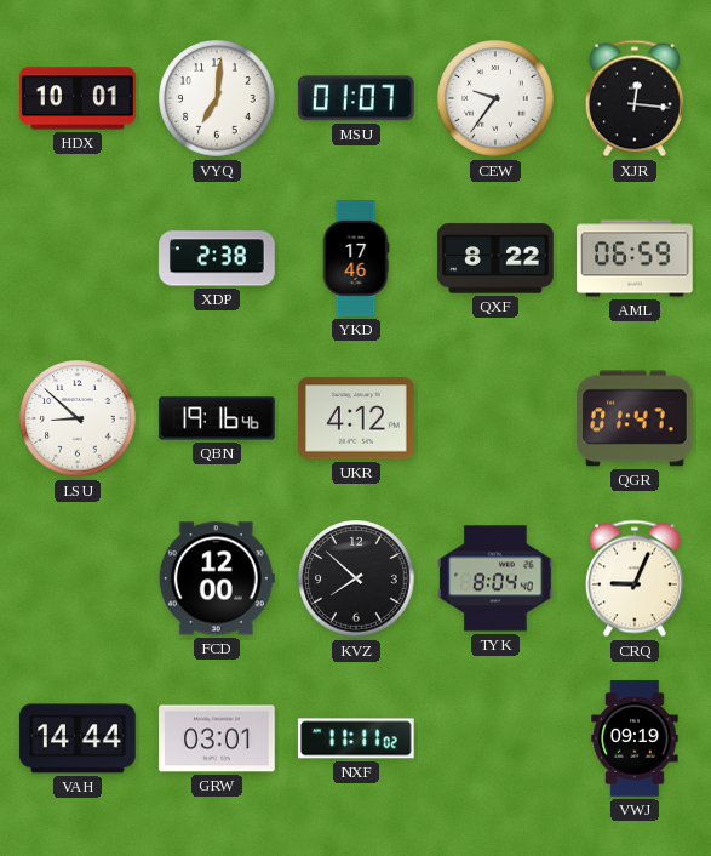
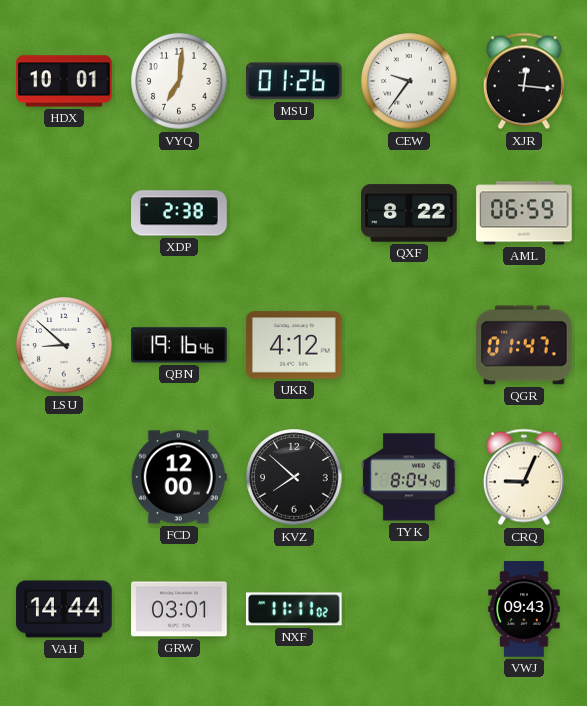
MSU: 01:07 -> 01:26
YKD: 17:46 -> none
VWJ: 09:19 -> 09:43
